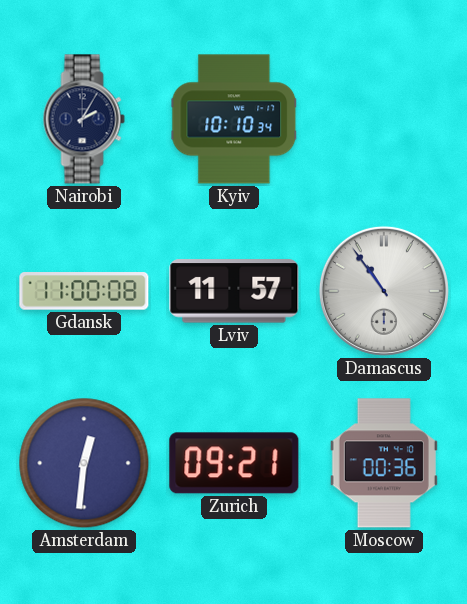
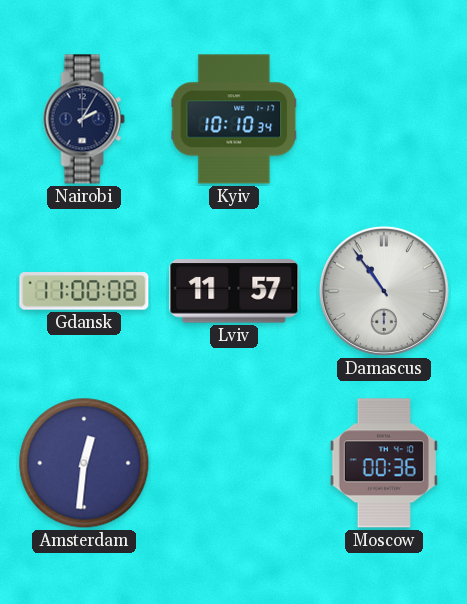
Zurich: 09:21 -> none
